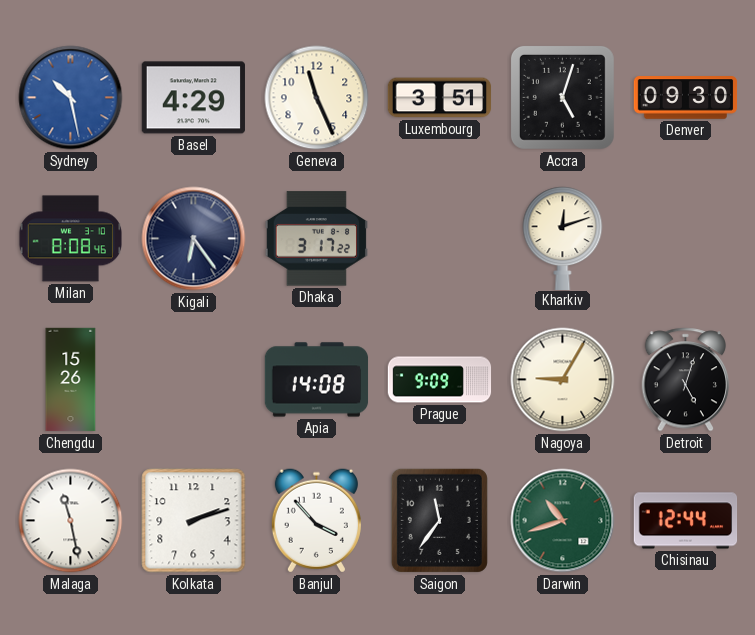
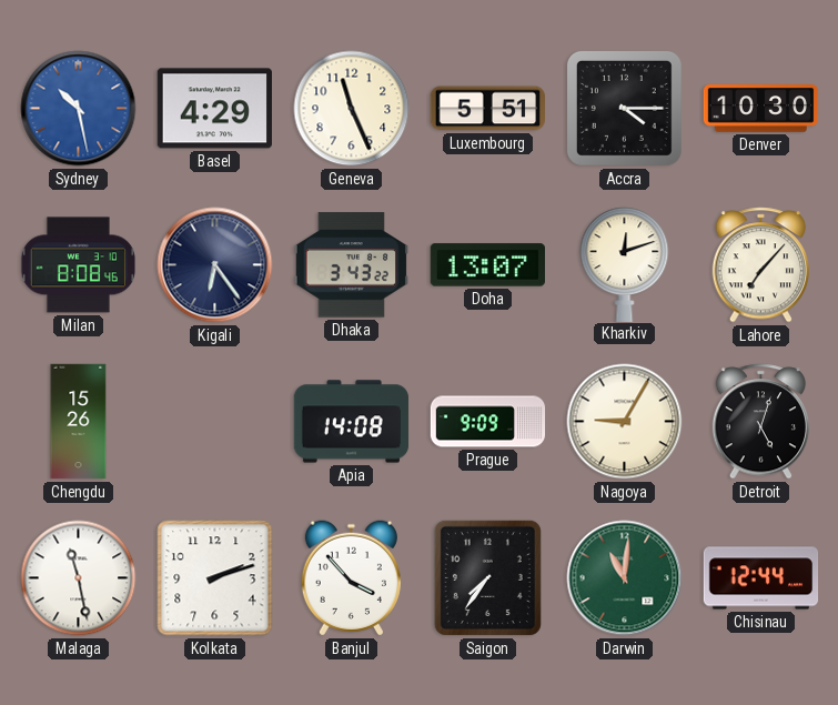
Luxembourg: 3:51 -> 5:51
Accra: 5:03 -> 4:15
Denver: 09:30 -> 10:30
Dhaka: 3:17 -> 3:43
Doha: none -> 13:07
Lahore: none -> 7:07
Saigon: 11:36 -> 7:36
Darwin: 10:42 -> 11:01
